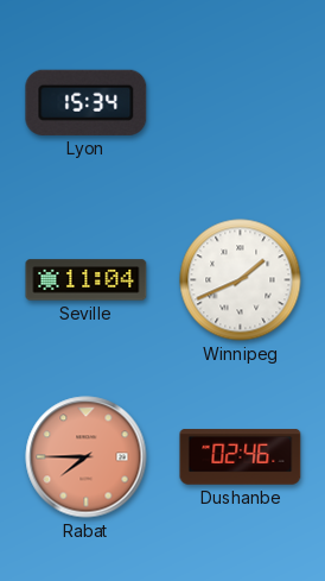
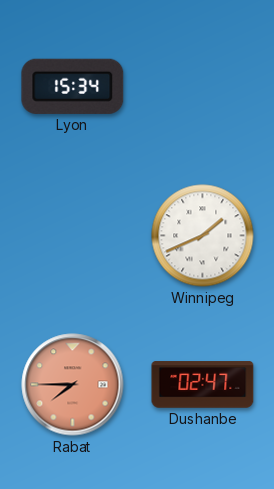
Seville: 11:04 -> none
Dushanbe: 02:46 -> 02:47
